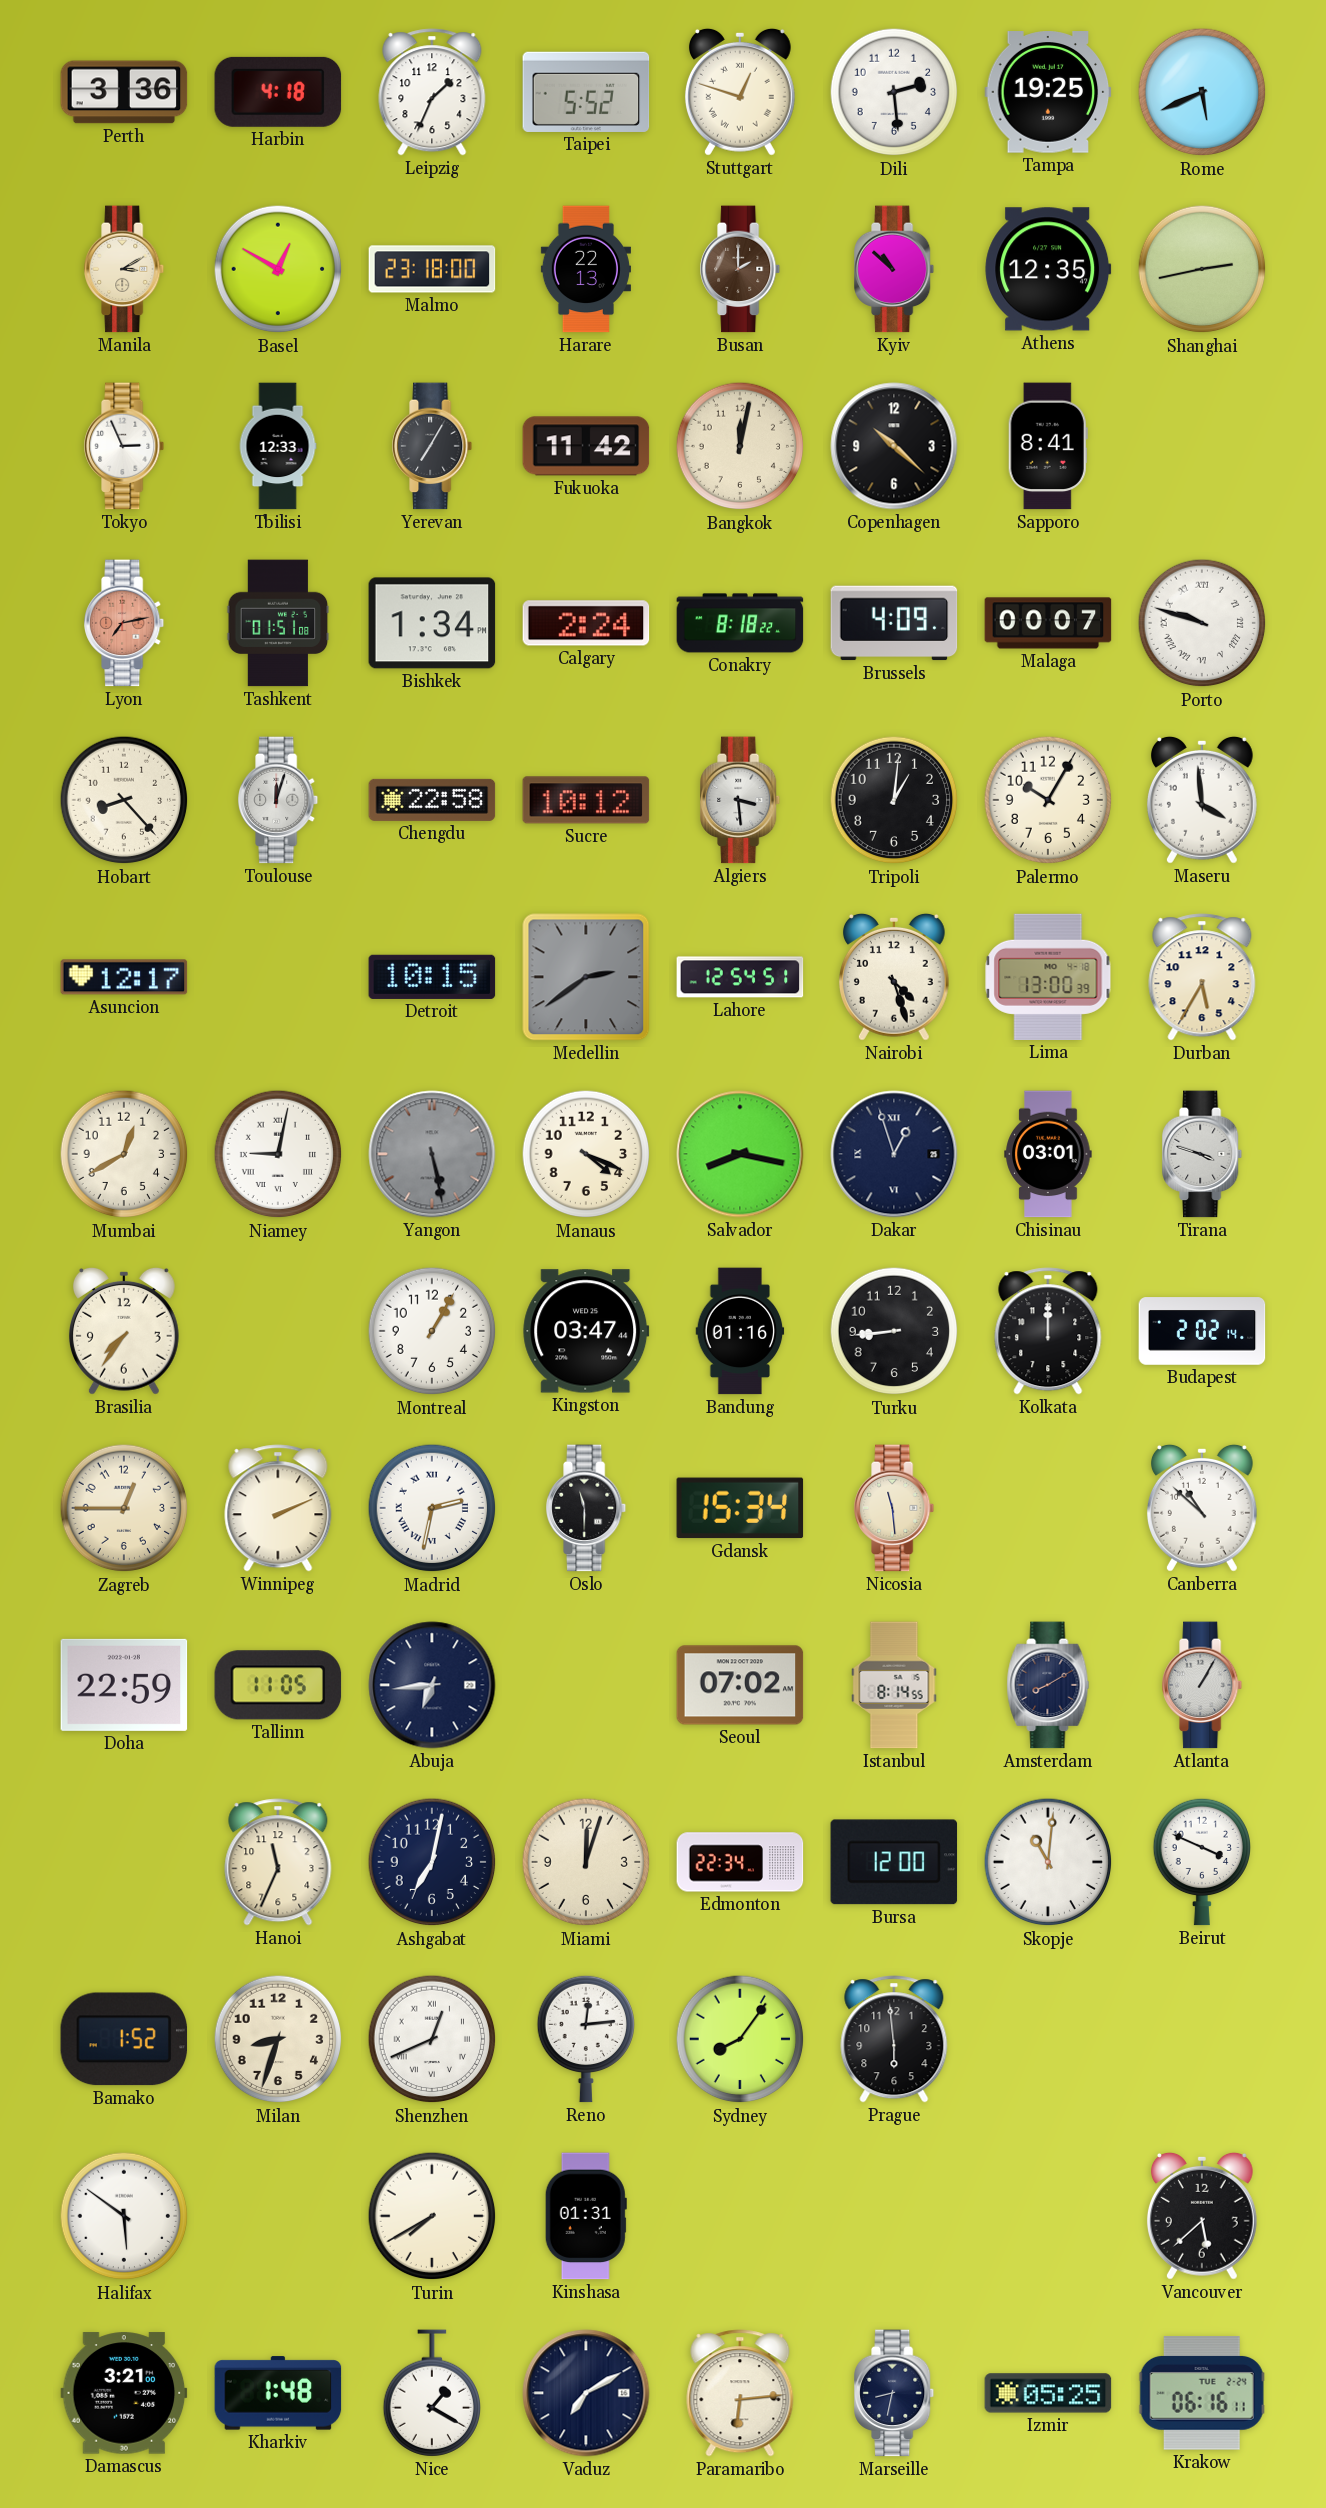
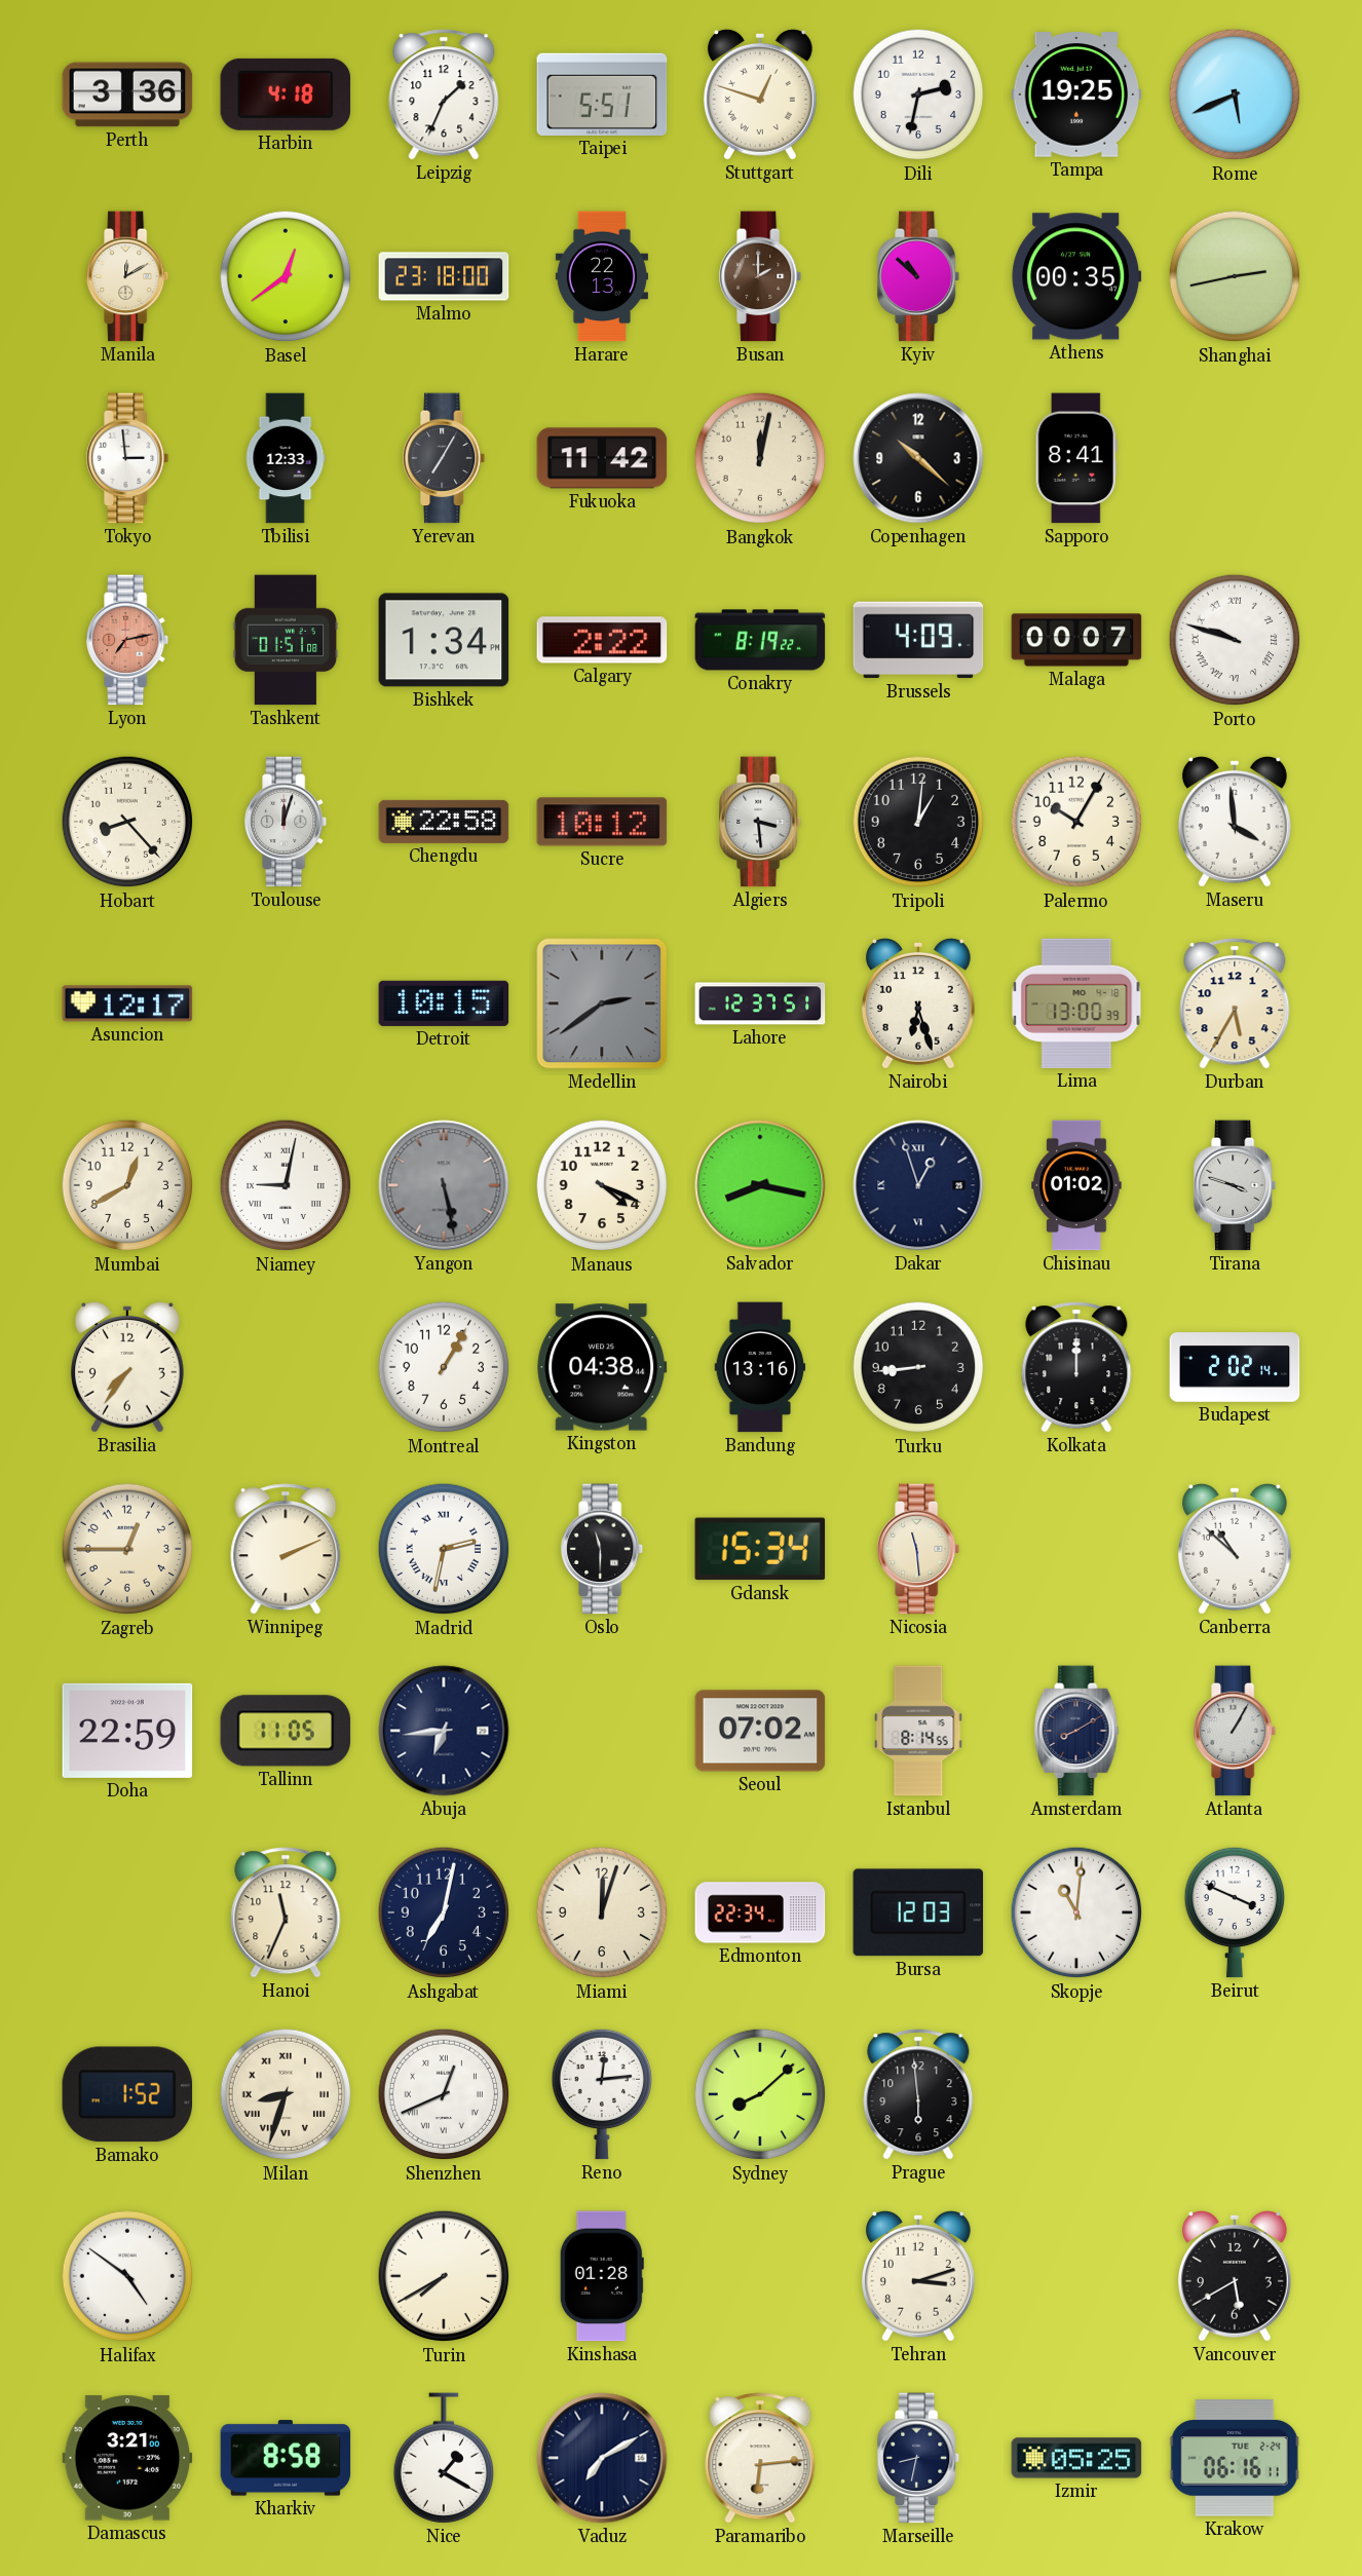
Taipei: 5:52 -> 5:51
Dili: 2:29 -> 2:32
Manila: 3:10 -> 12:10
Basel: 12:50 -> 12:39
Athens: 12:35 -> 00:35
Tokyo: 2:56 -> 2:59
Calgary: 2:24 -> 2:22
Conakry: 8:18 -> 8:19
Lahore: 12:54 -> 12:37
Nairobi: 4:27 -> 6:27
Chisinau: 03:01 -> 01:02
Kingston: 03:47 -> 04:38
Bandung: 01:16 -> 13:16
Bursa: 12:00 -> 12:03
Milan numerals: Arabic -> Roman
Sydney: 8:06 -> 8:08
Halifax: 5:51 -> 4:51
Kinshasa: 01:31 -> 01:28
Tehran: none -> 3:12
Vancouver: 5:38 -> 5:40
Kharkiv: 1:48 -> 8:58
